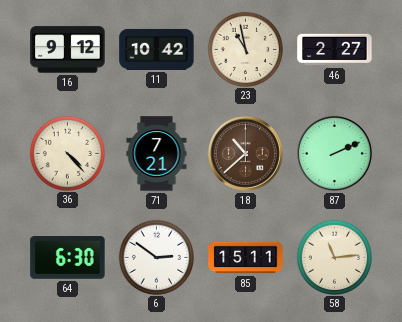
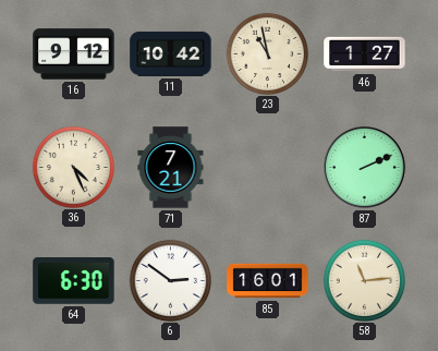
46: 2:27 -> 1:27
36: 4:23 -> 4:26
18: 10:38 -> none
85: 15:11 -> 16:01
